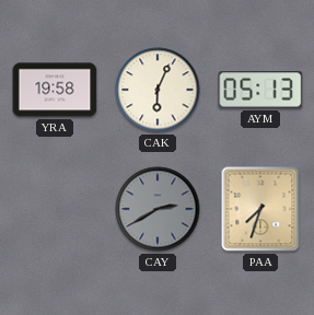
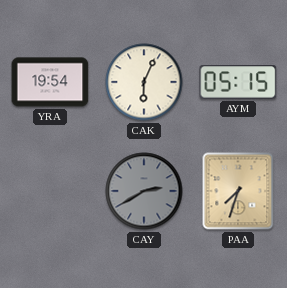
YRA: 19:58 -> 19:54
AYM: 05:13 -> 05:15
